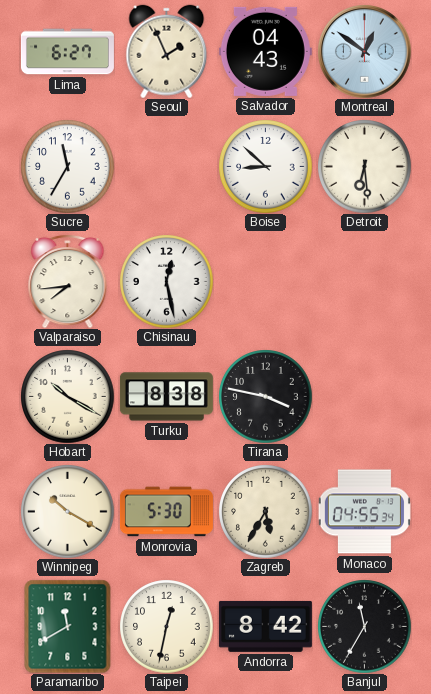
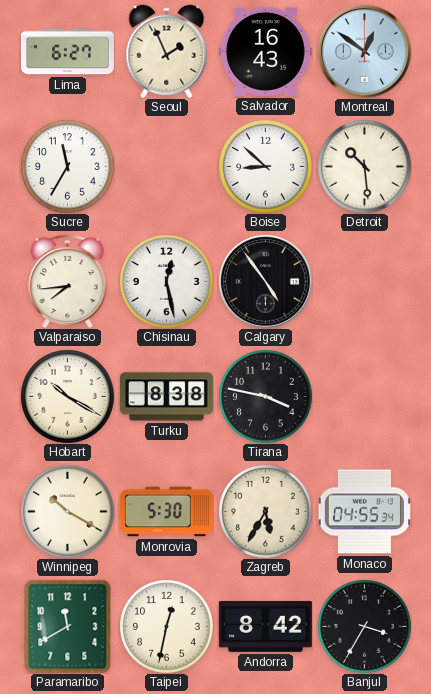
Salvador: 04:43 -> 16:43
Detroit: 6:29 -> 10:29
Calgary: none -> 4:54
Banjul: 11:35 -> 3:35
